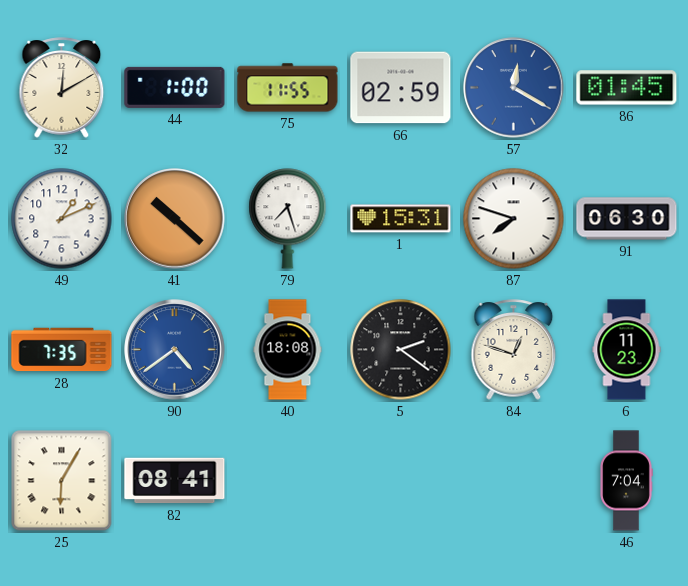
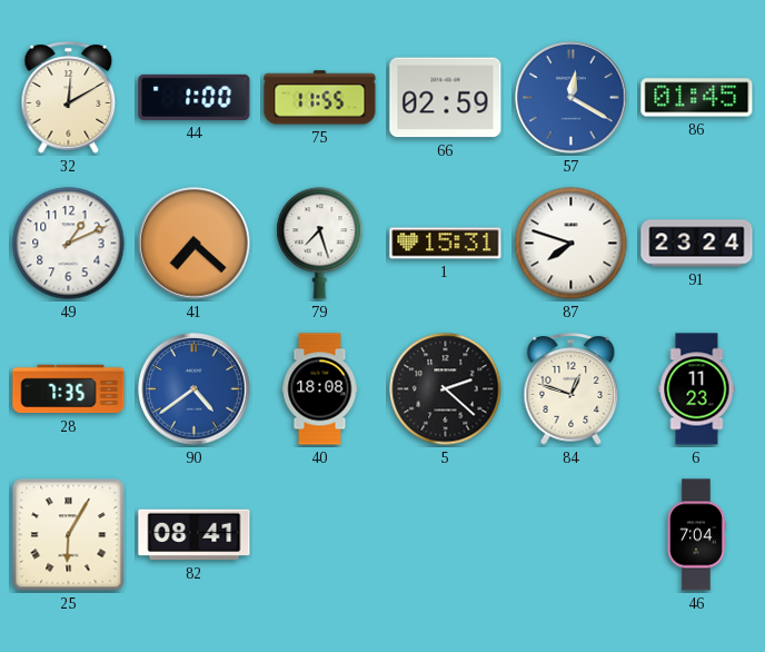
41: 10:22 -> 7:22
91: 06:30 -> 23:24
5: 2:21 -> 2:22
